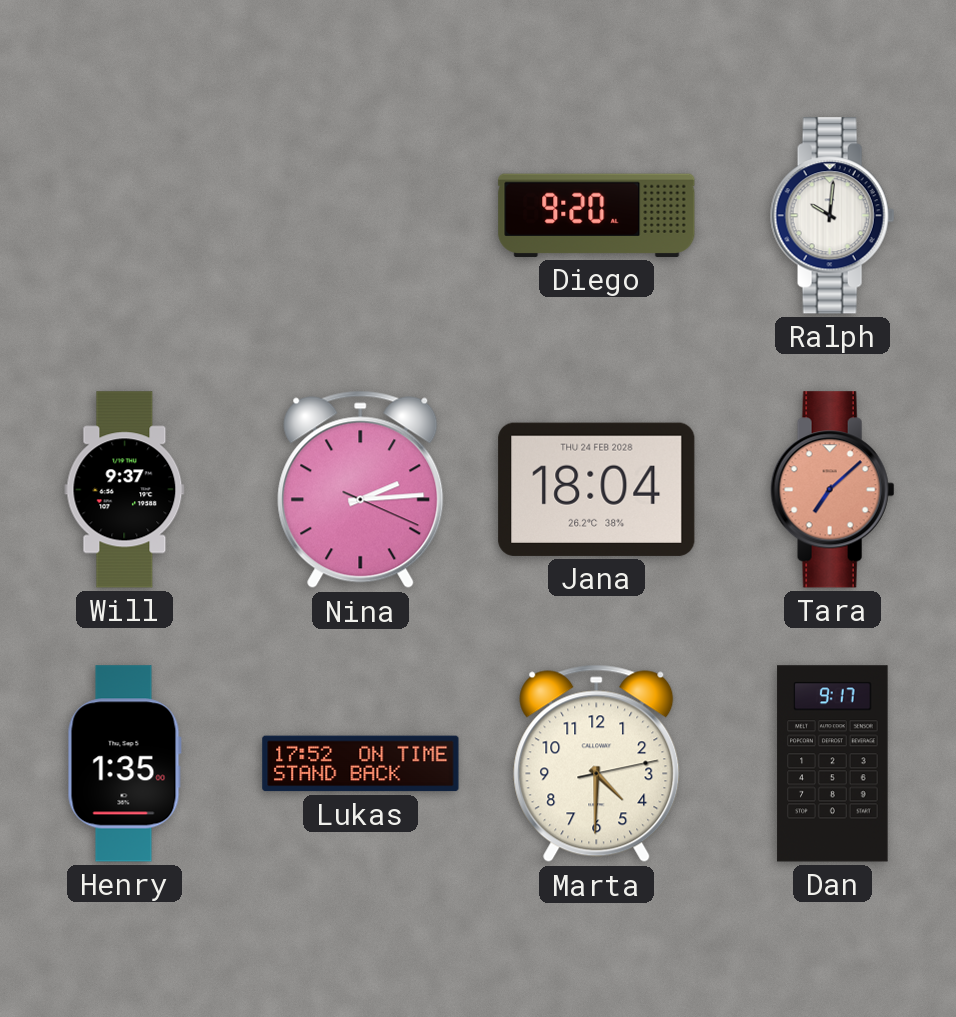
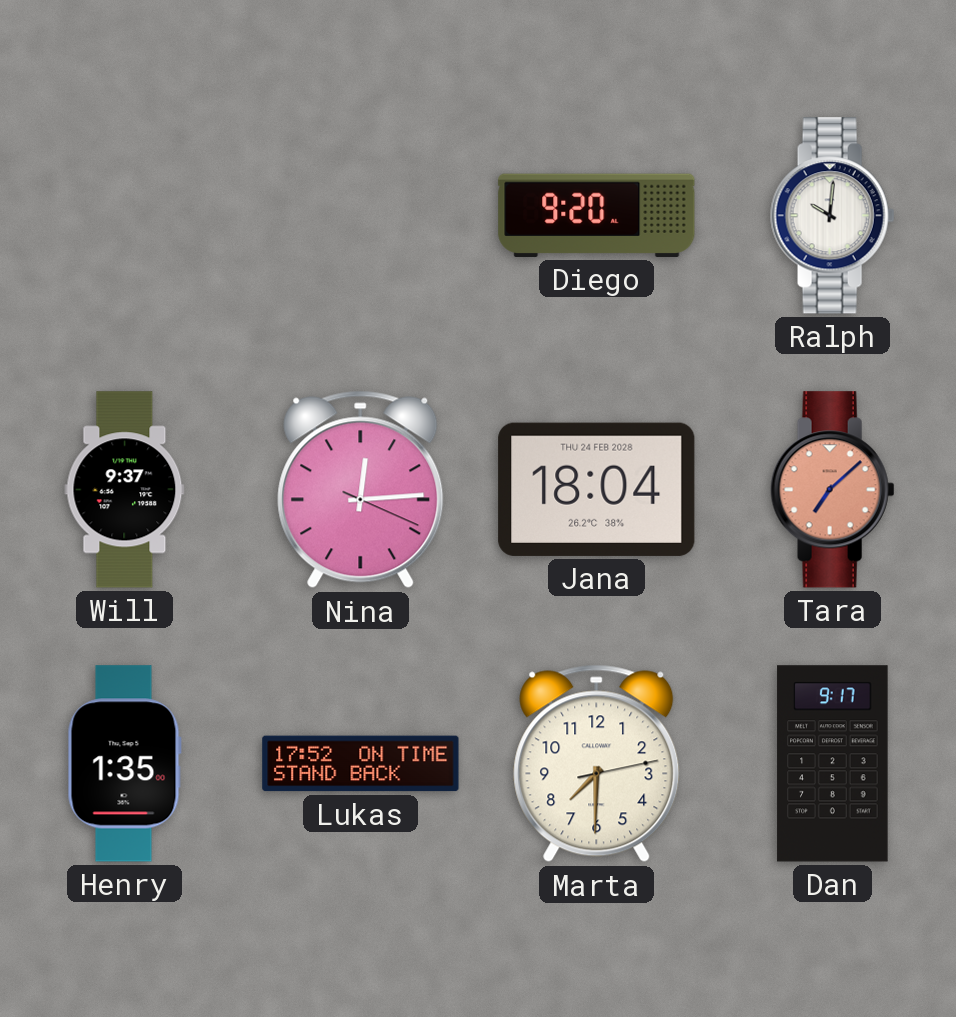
Nina: 2:14 -> 12:14
Marta: 4:30 -> 7:30
